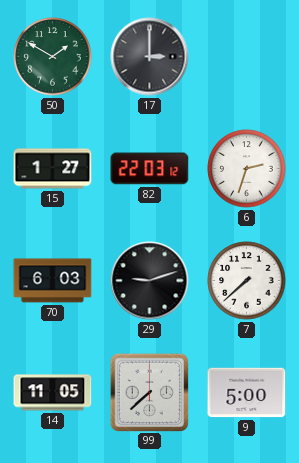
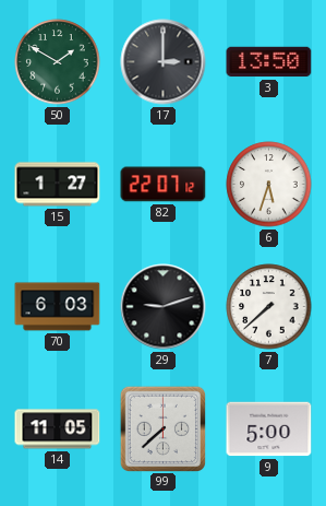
3: none -> 13:50
82: 22:03 -> 22:07
6: 2:33 -> 5:33
